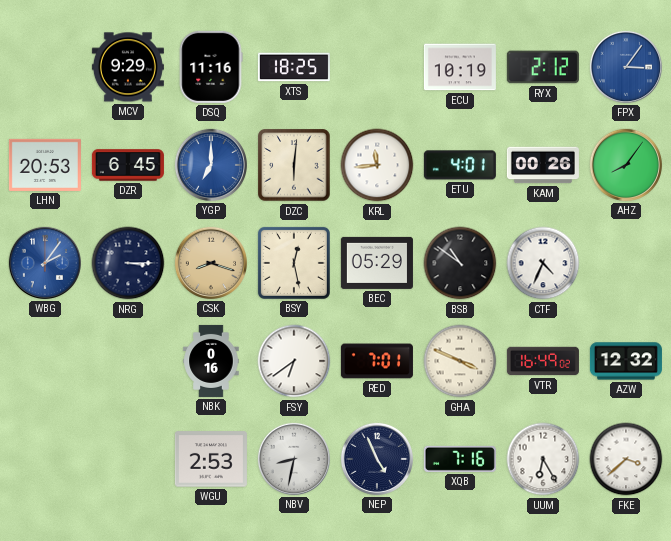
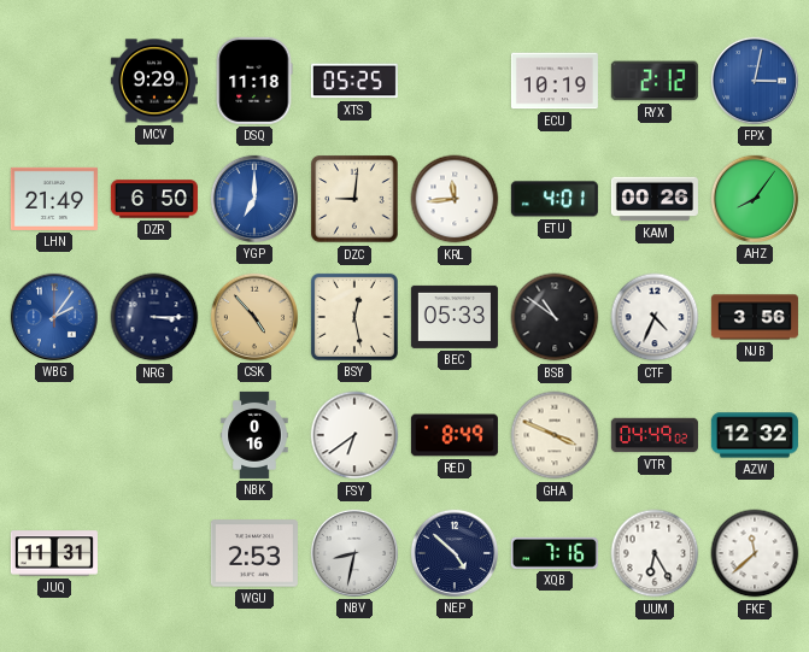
DSQ: 11:16 -> 11:18
XTS: 18:25 -> 05:25
FPX: 3:06 -> 3:02
LHN: 20:53 -> 21:49
DZR: 6:45 -> 6:50
DZC: 6:01 -> 9:01
CSK: 8:18 -> 4:53
BEC: 05:29 -> 05:33
NJB: none -> 3:56
RED: 7:01 -> 8:49
VTR: 16:49 -> 04:49
JUQ: none -> 11:31
NEP: 4:56 -> 4:52
FKE: 3:38 -> 11:38
